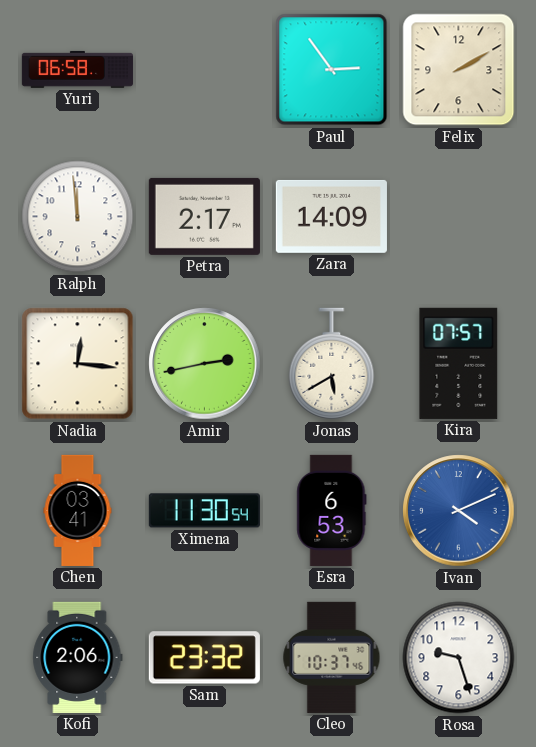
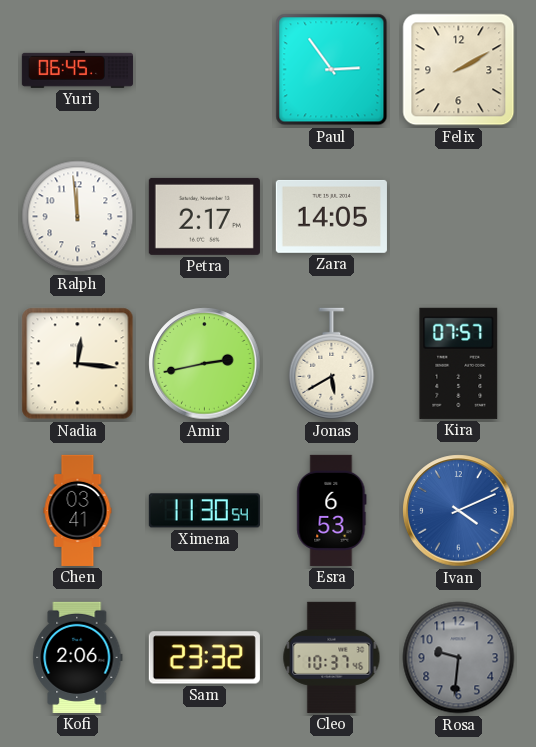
Yuri: 06:58 -> 06:45
Zara: 14:09 -> 14:05
Rosa: 9:27 -> 9:31
Rosa dial: white -> grey
